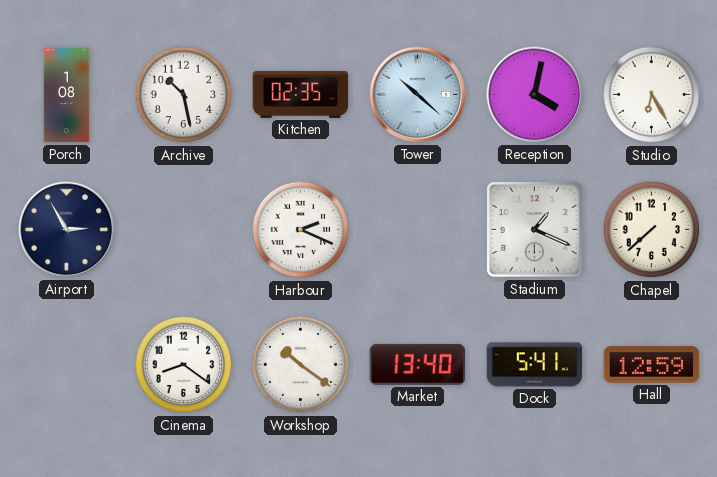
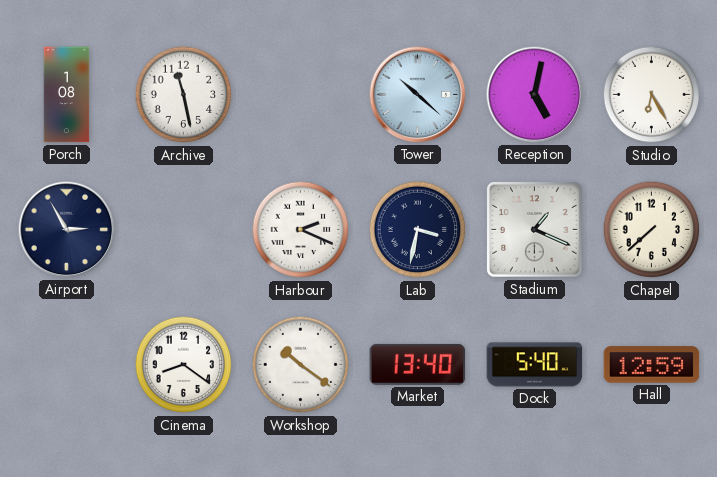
Archive: 10:28 -> 11:28
Kitchen: 02:35 -> none
Reception: 4:02 -> 5:02
Lab: none -> 3:32
Dock: 5:41 -> 5:40
